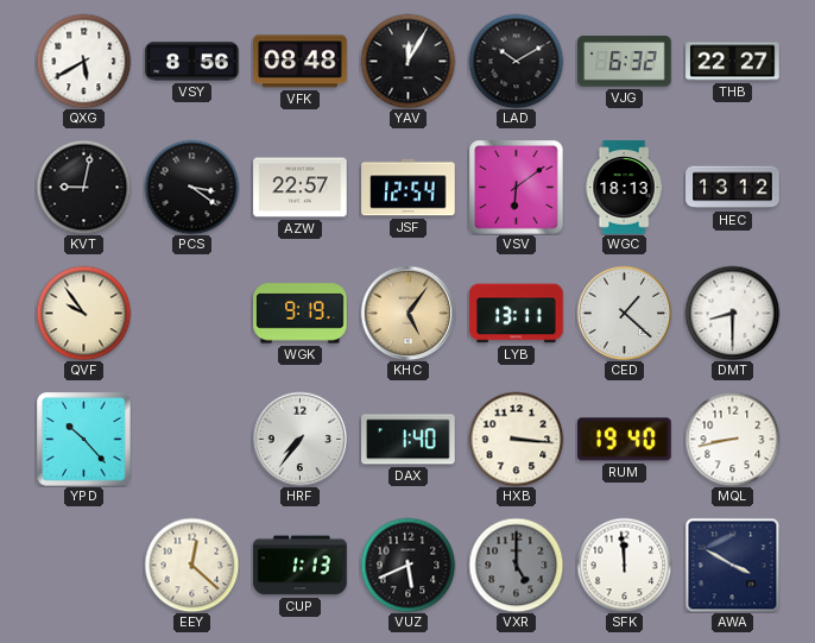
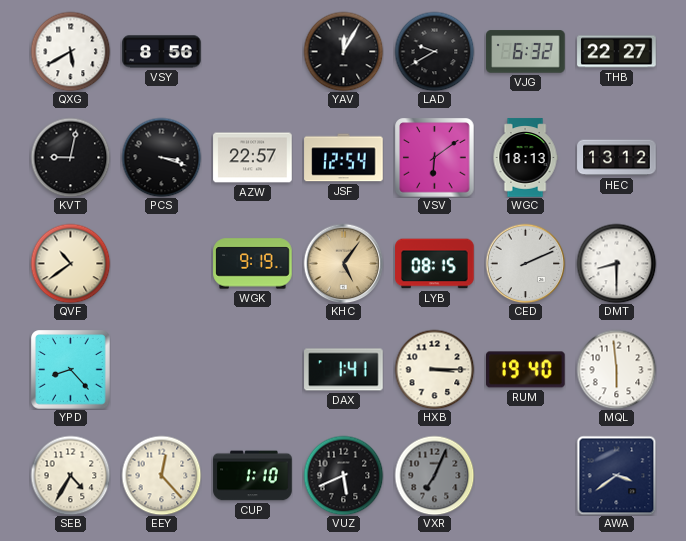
VFK: 08:48 -> none
LAD: 10:10 -> 9:40
PCS: 3:21 -> 3:18
QVF: 9:54 -> 10:39
LYB: 13:11 -> 08:15
CED: 1:22 -> 2:11
YPD: 10:23 -> 8:23
HRF: 7:36 -> none
DAX: 1:40 -> 1:41
HXB: 3:16 -> 3:15
MQL: 8:43 -> 5:59
SEB: none -> 4:35
EEY: 12:22 -> 12:23
CUP: 1:13 -> 1:10
VXR: 5:00 -> 7:04
SFK: 11:59 -> none
AWA: 3:50 -> 3:39
